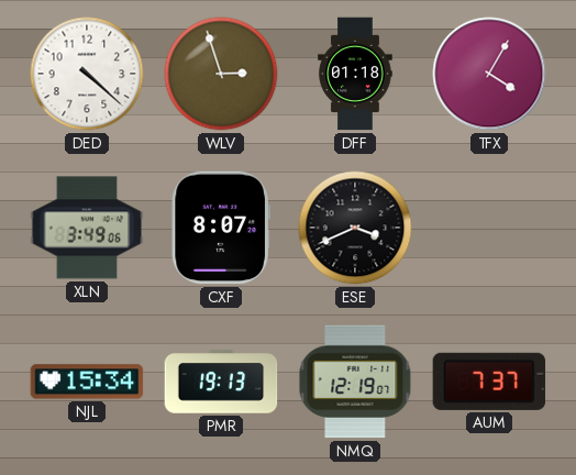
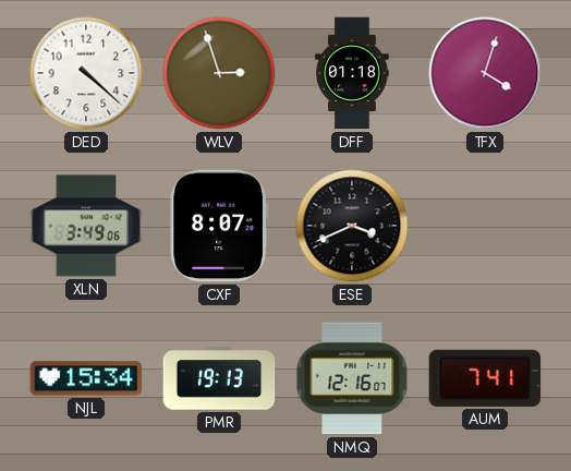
TFX: 4:05 -> 4:03
NMQ: 12:19 -> 12:16
AUM: 7:37 -> 7:41
